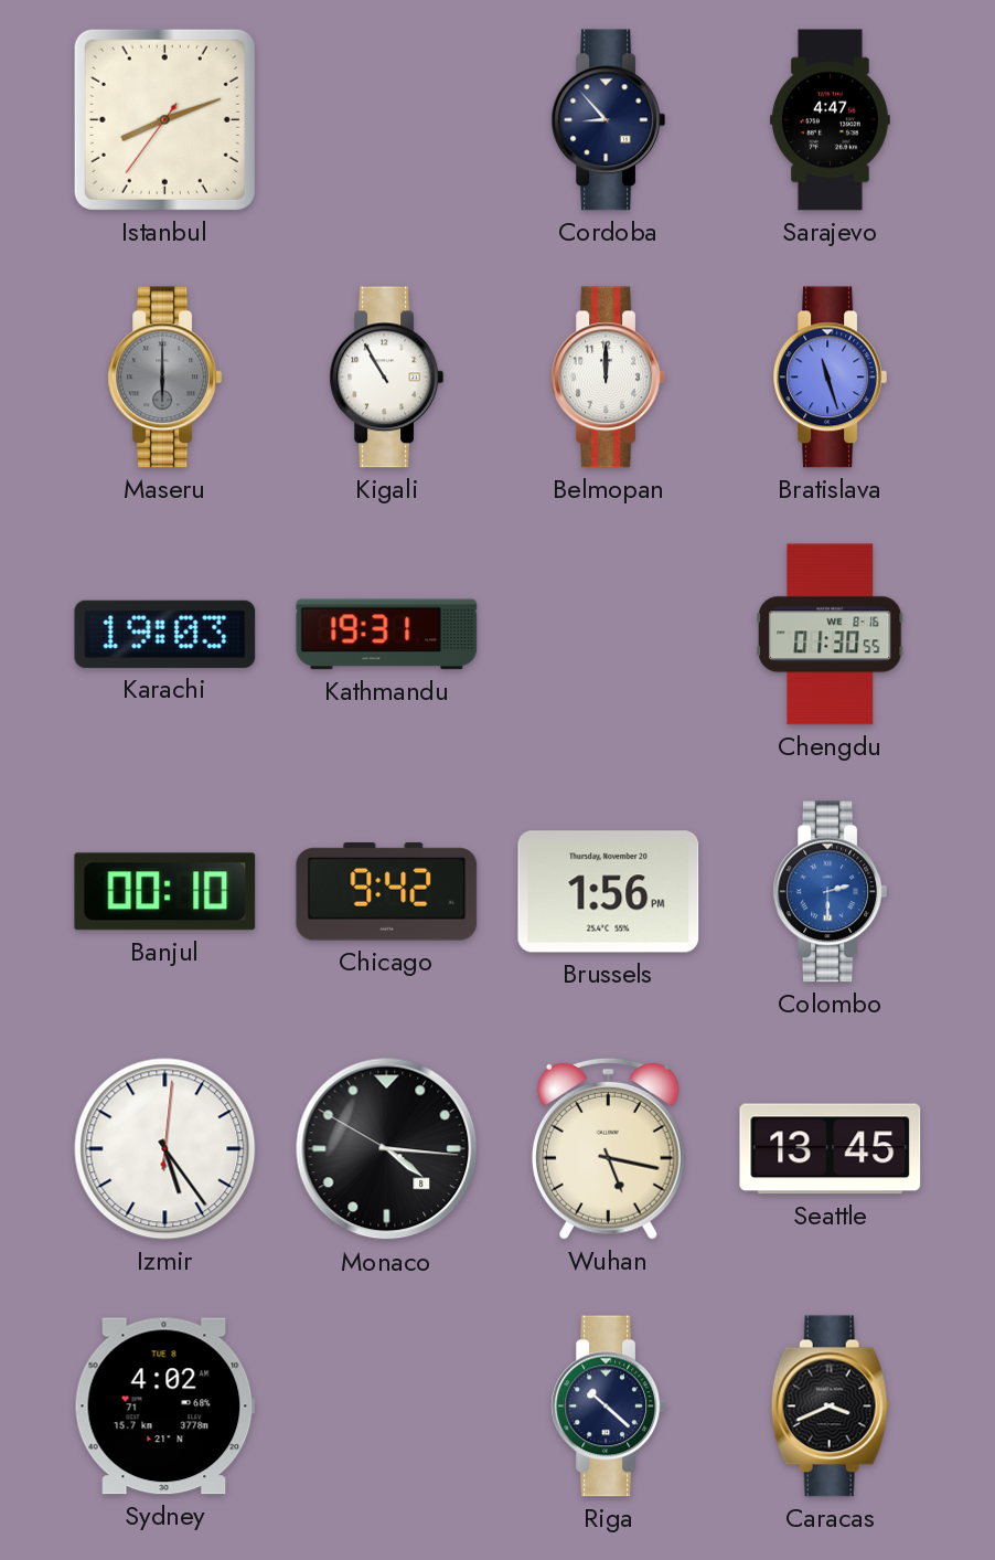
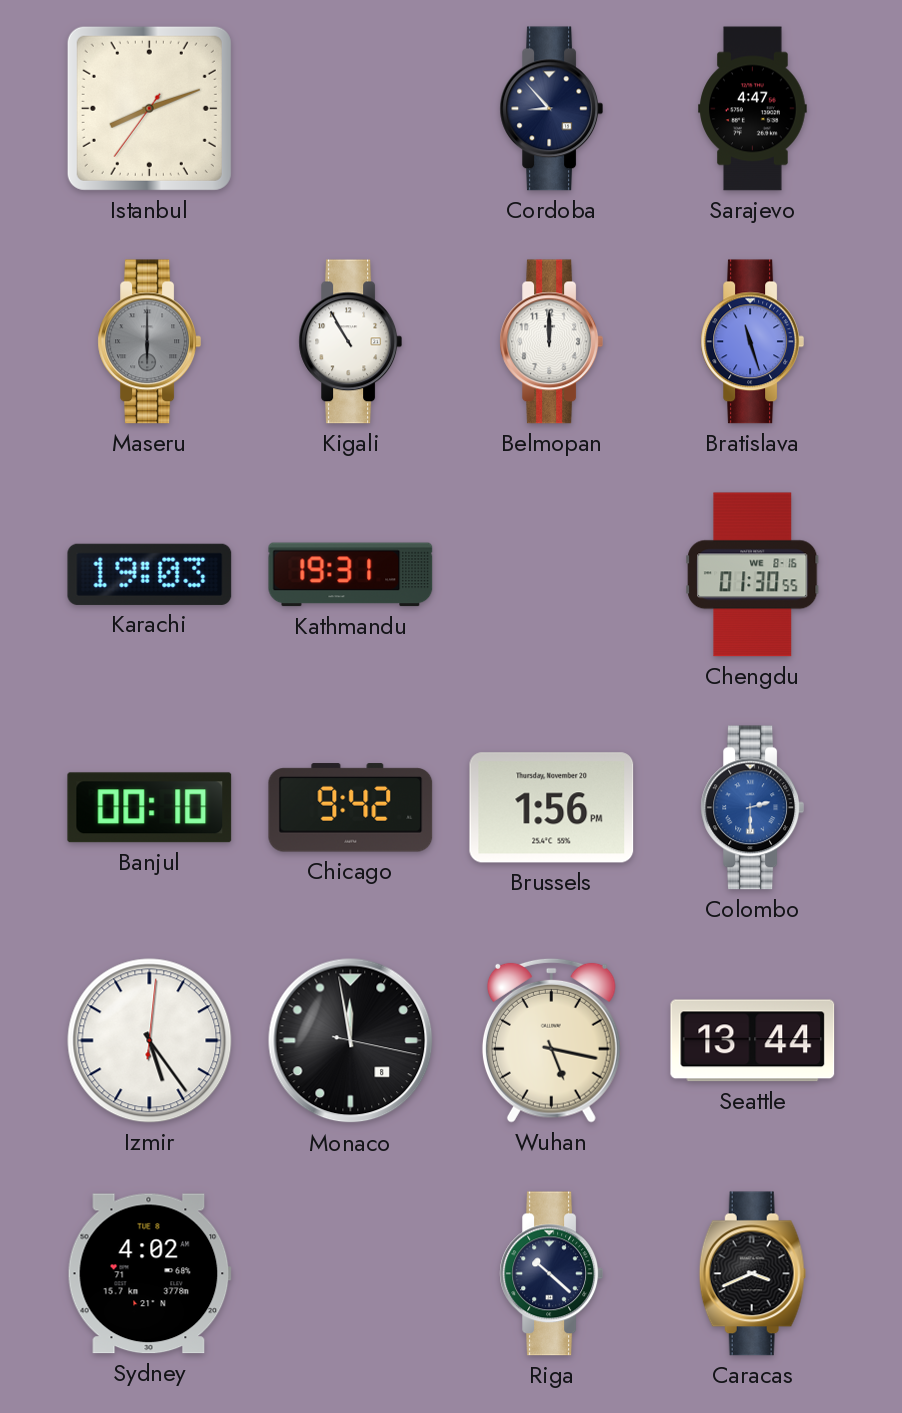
Monaco: 4:15 -> 11:58
Seattle: 13:45 -> 13:44
